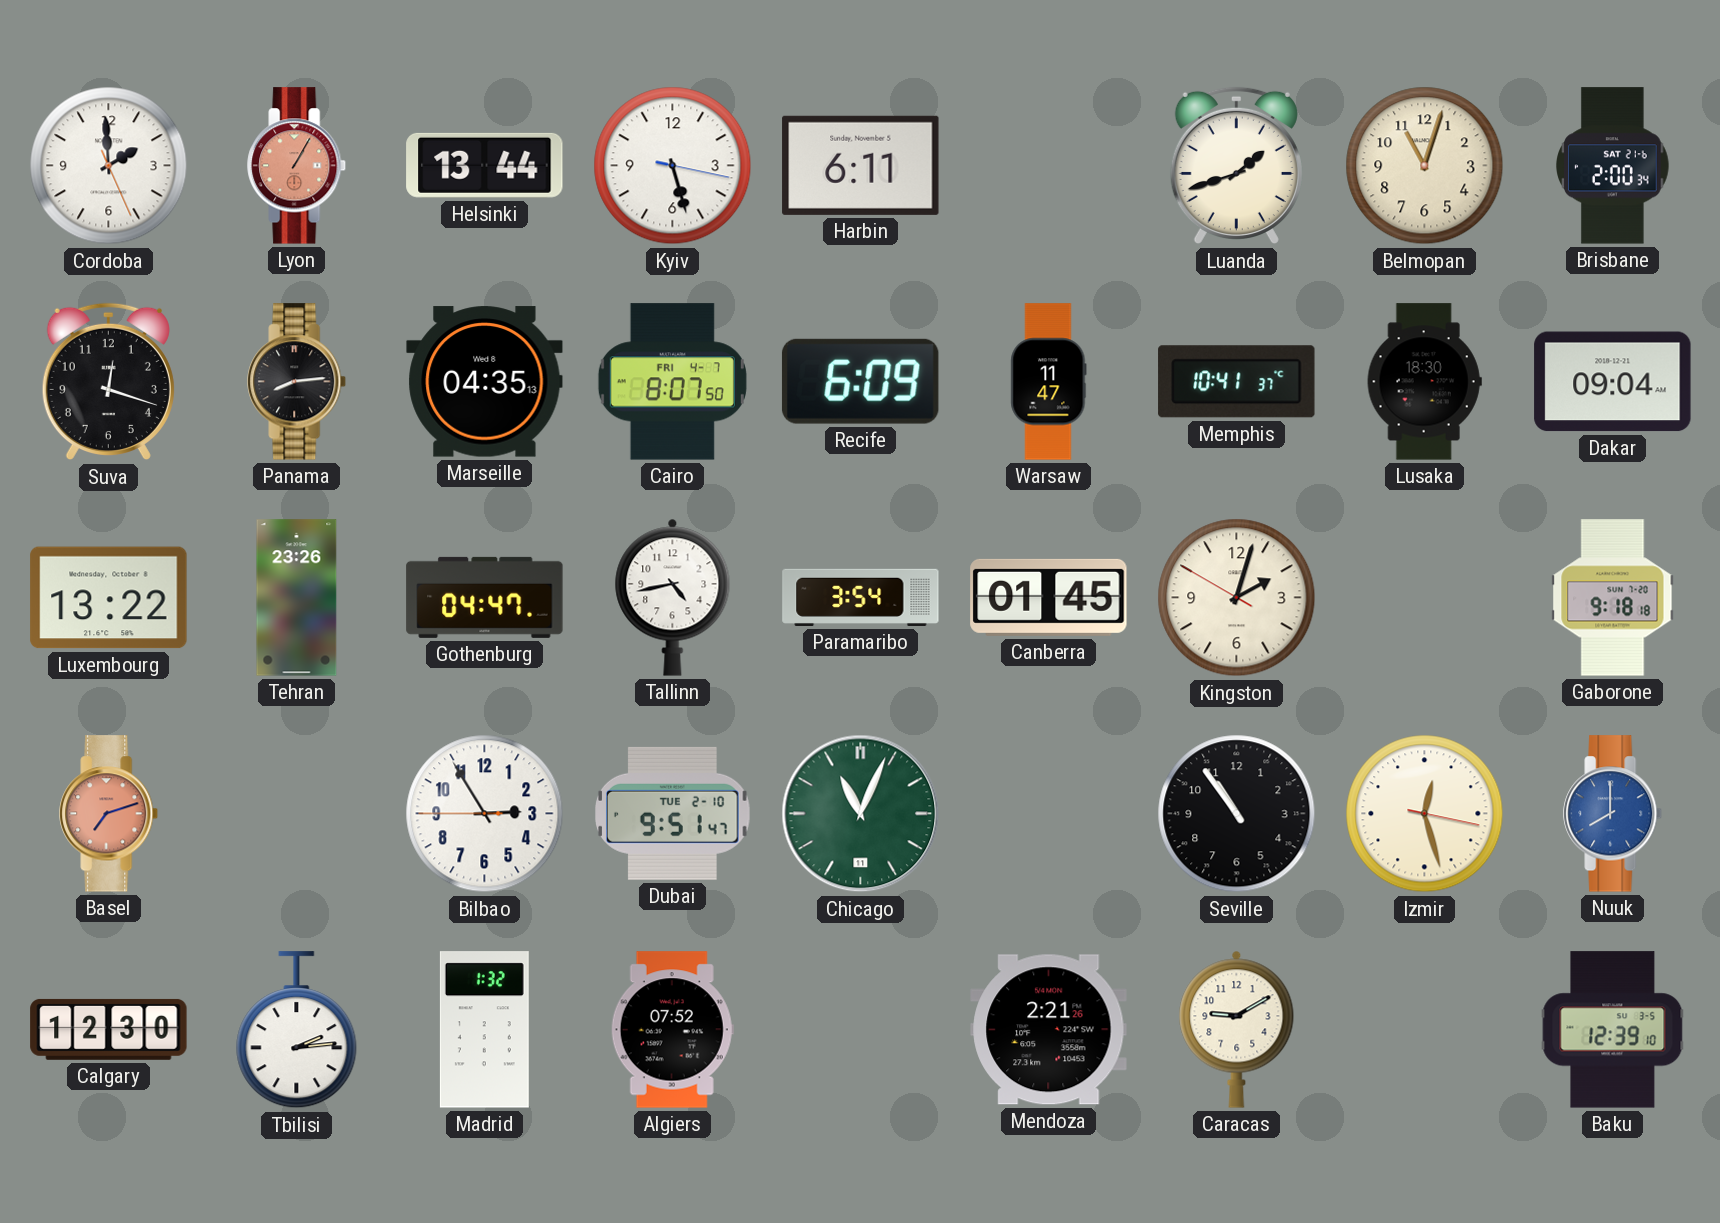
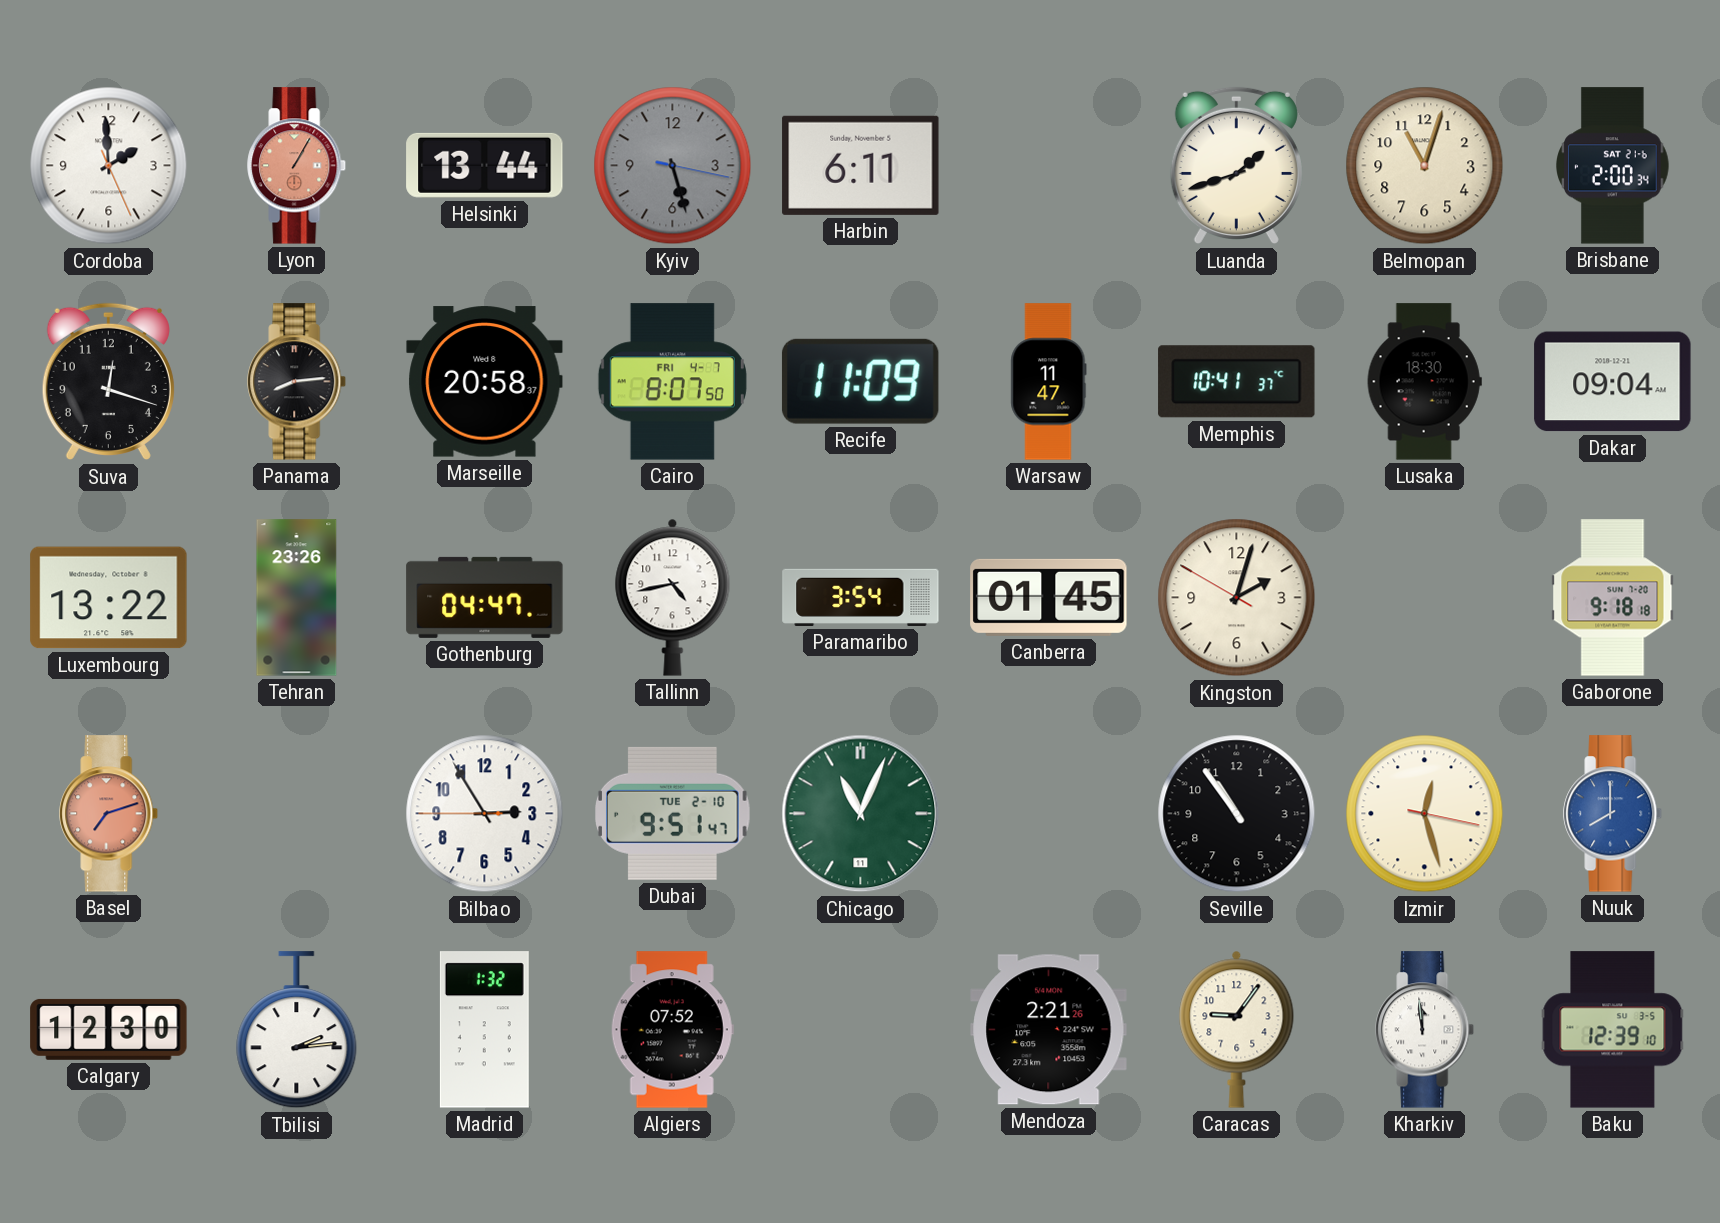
Kyiv dial: white -> grey
Marseille: 04:35 -> 20:58
Recife: 6:09 -> 11:09
Caracas: 9:10 -> 9:06
Kharkiv: none -> 11:59
